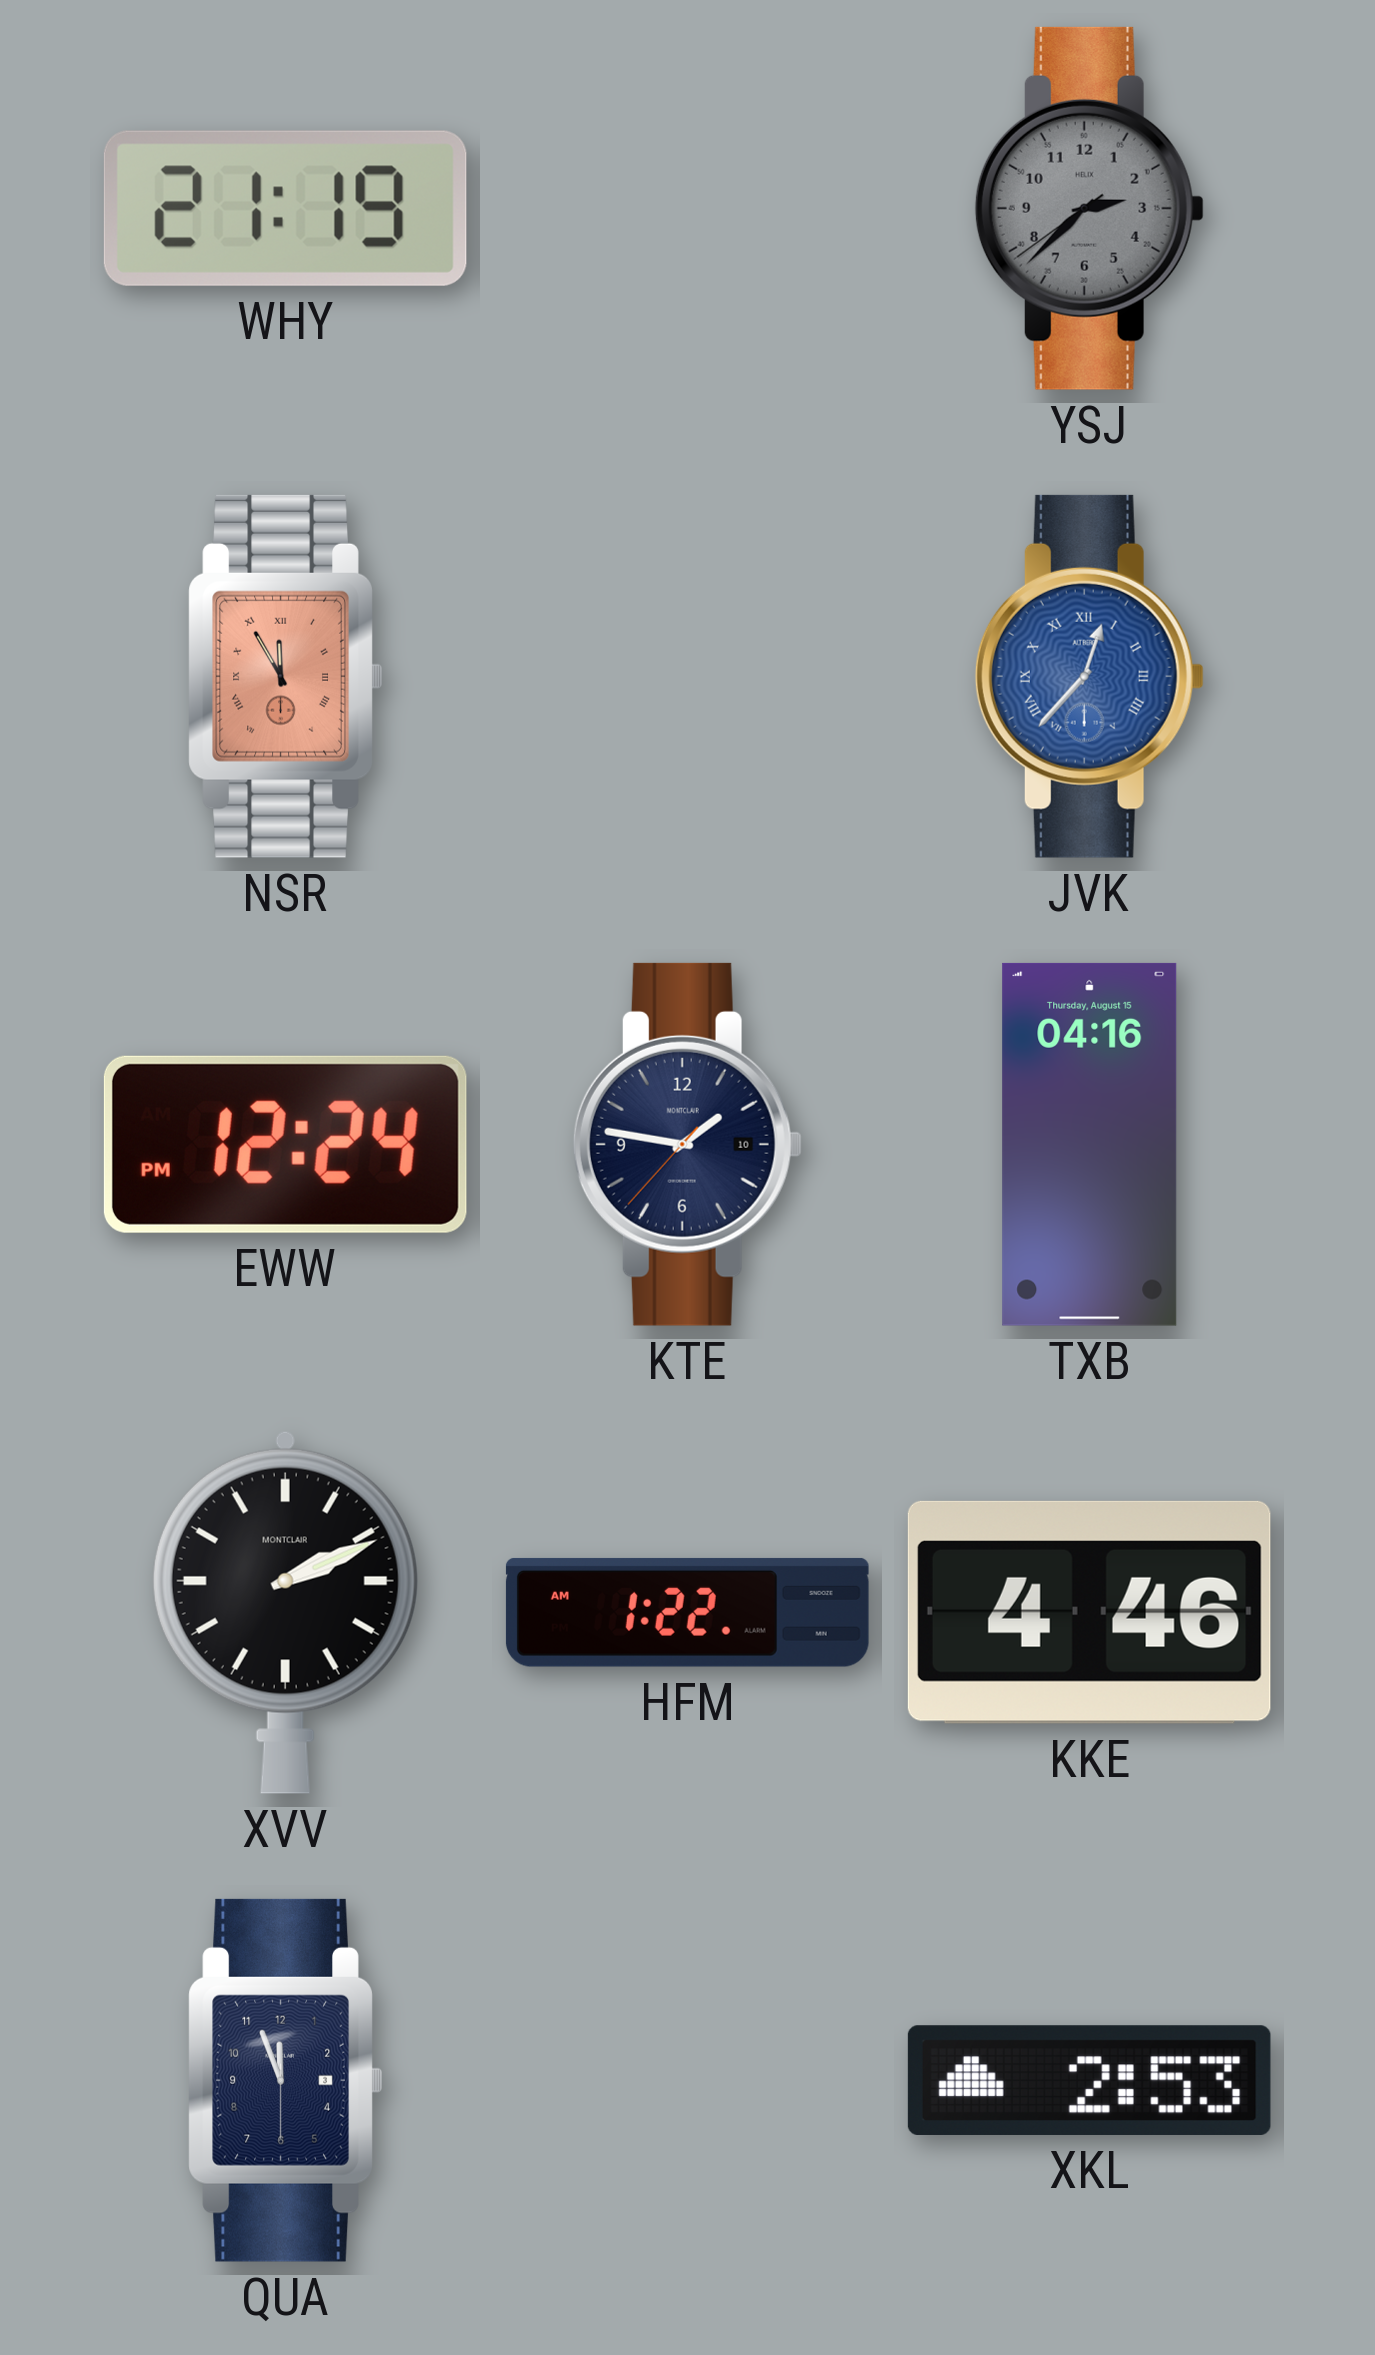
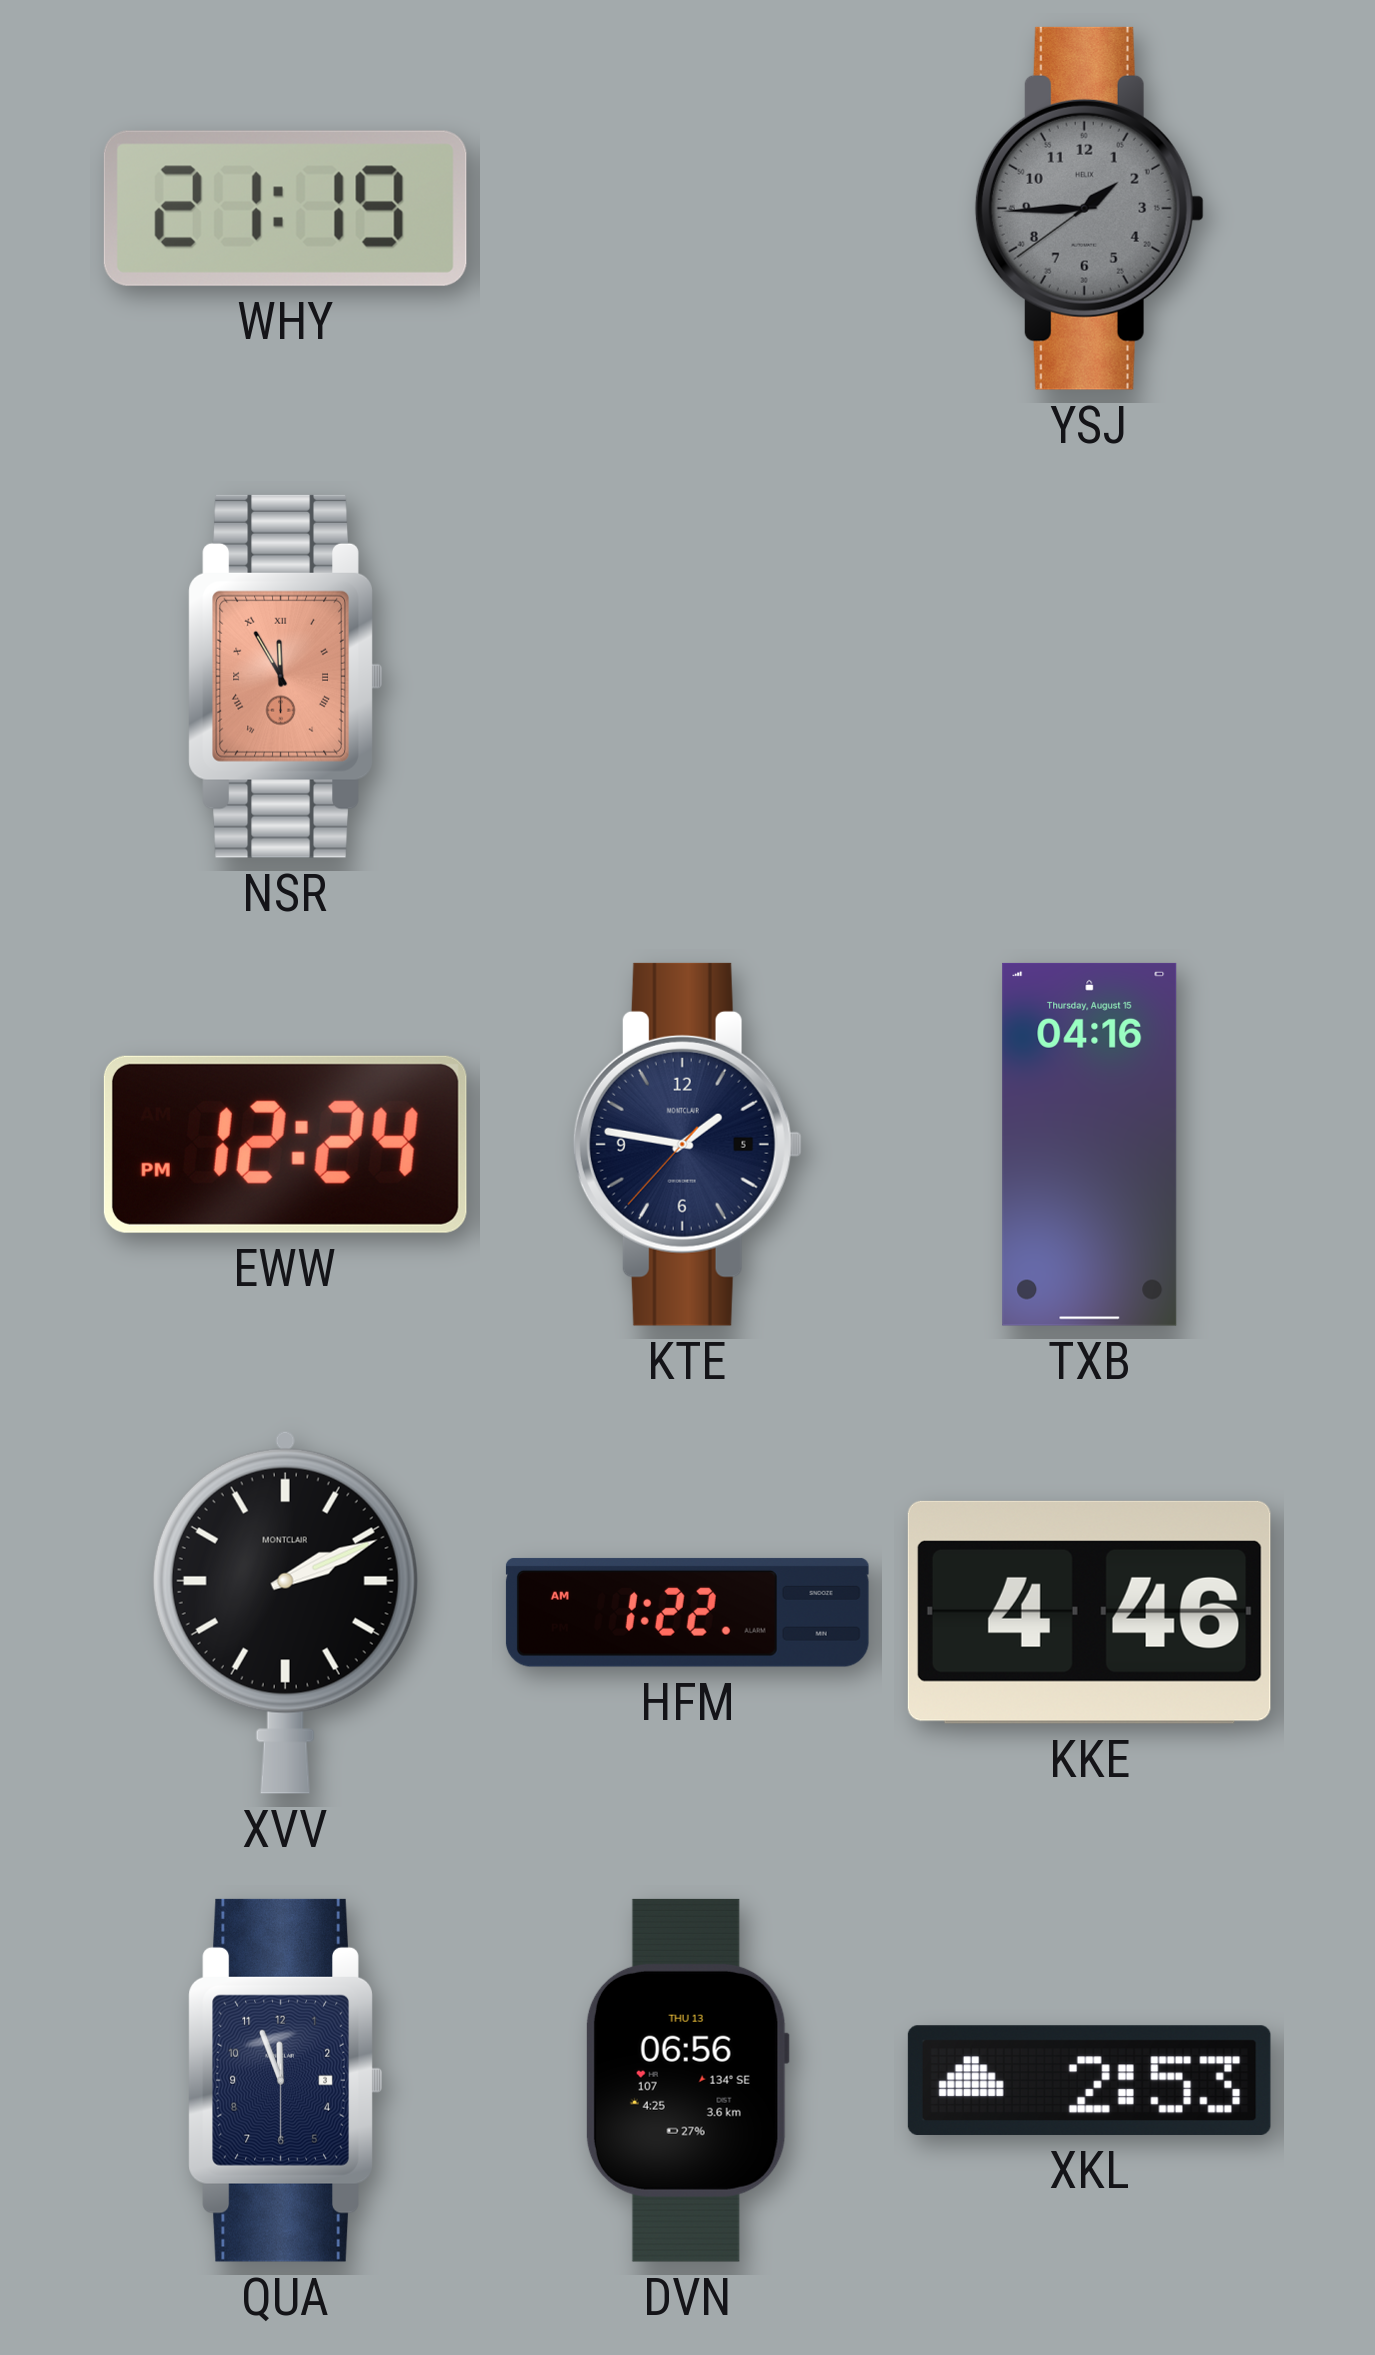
YSJ: 2:37 -> 1:44
JVK: 12:37 -> none
KTE date: 10 -> 5
DVN: none -> 06:56
